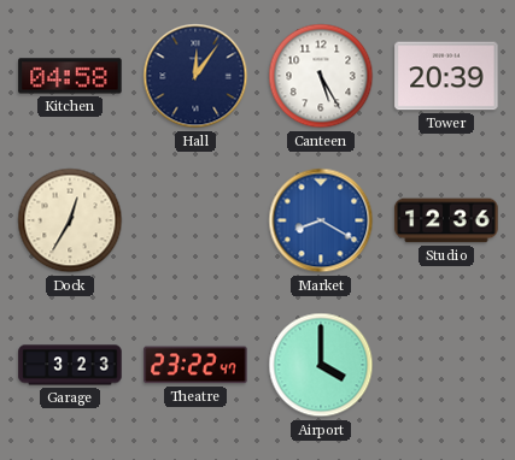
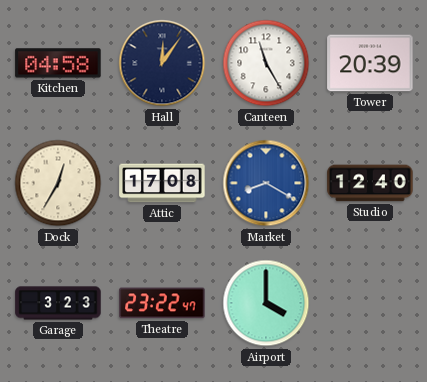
Canteen: 5:25 -> 11:25
Attic: none -> 17:08
Studio: 12:36 -> 12:40
